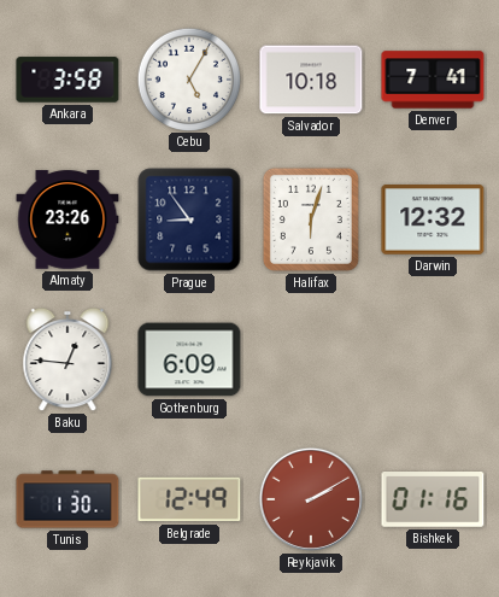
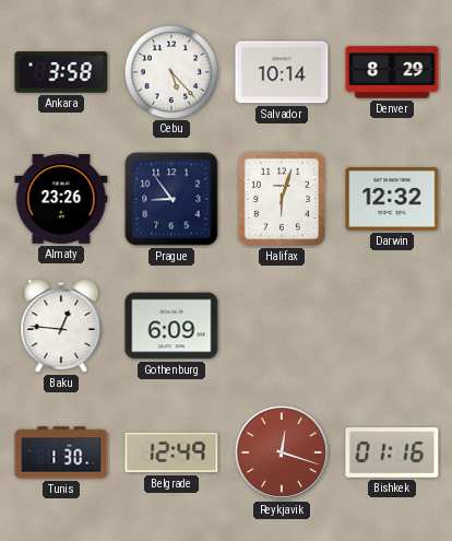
Cebu: 5:05 -> 5:23
Salvador: 10:18 -> 10:14
Denver: 7:41 -> 8:29
Reykjavik: 2:10 -> 12:18
